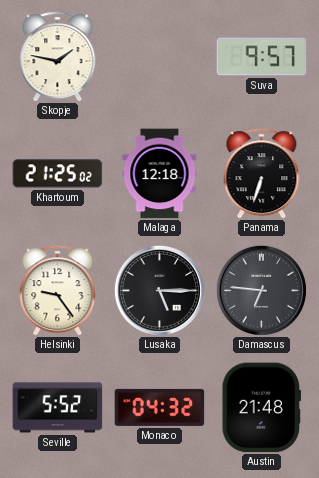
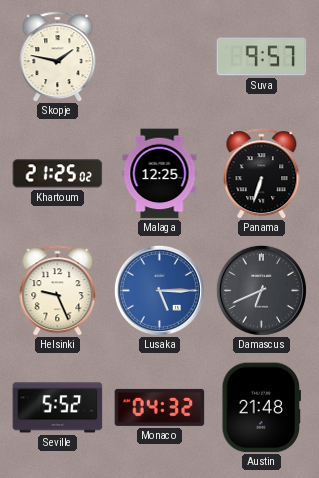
Malaga: 12:18 -> 12:25
Helsinki: 9:24 -> 9:26
Lusaka dial: black -> blue
Damascus: 6:46 -> 6:41
